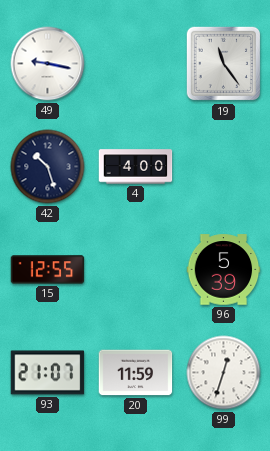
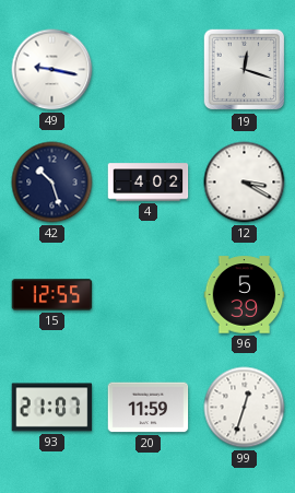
19: 11:24 -> 12:18
4: 4:00 -> 4:02
12: none -> 3:20
